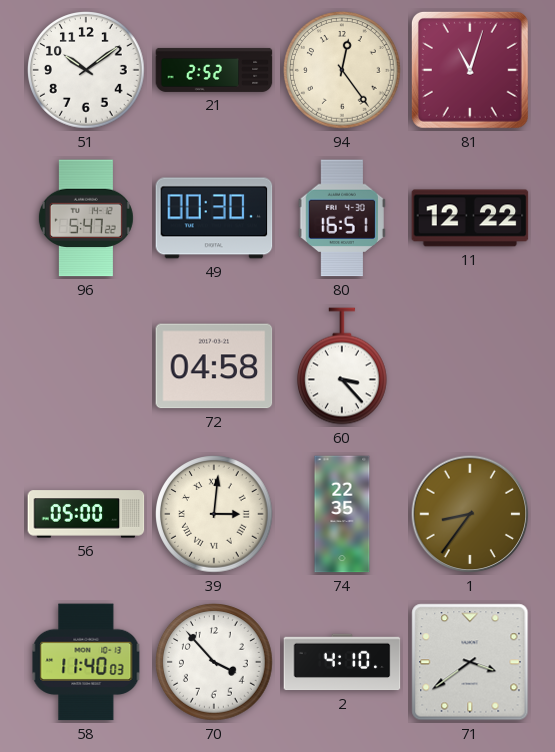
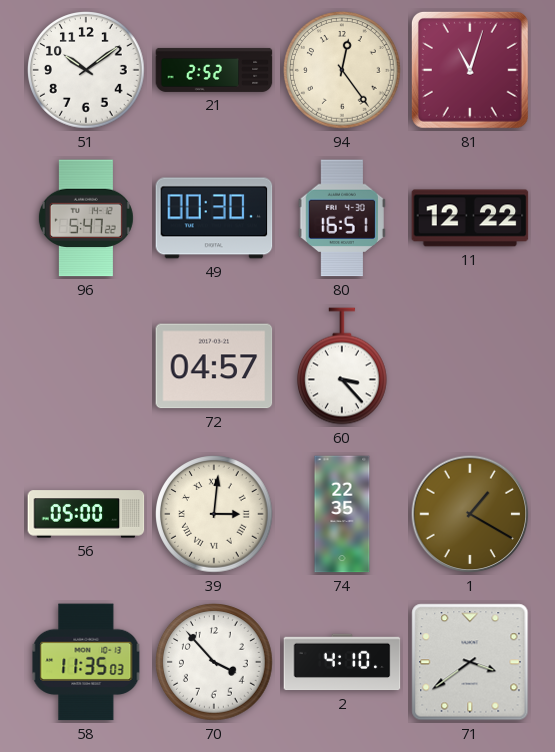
72: 04:58 -> 04:57
1: 8:36 -> 1:20
58: 11:40 -> 11:35
